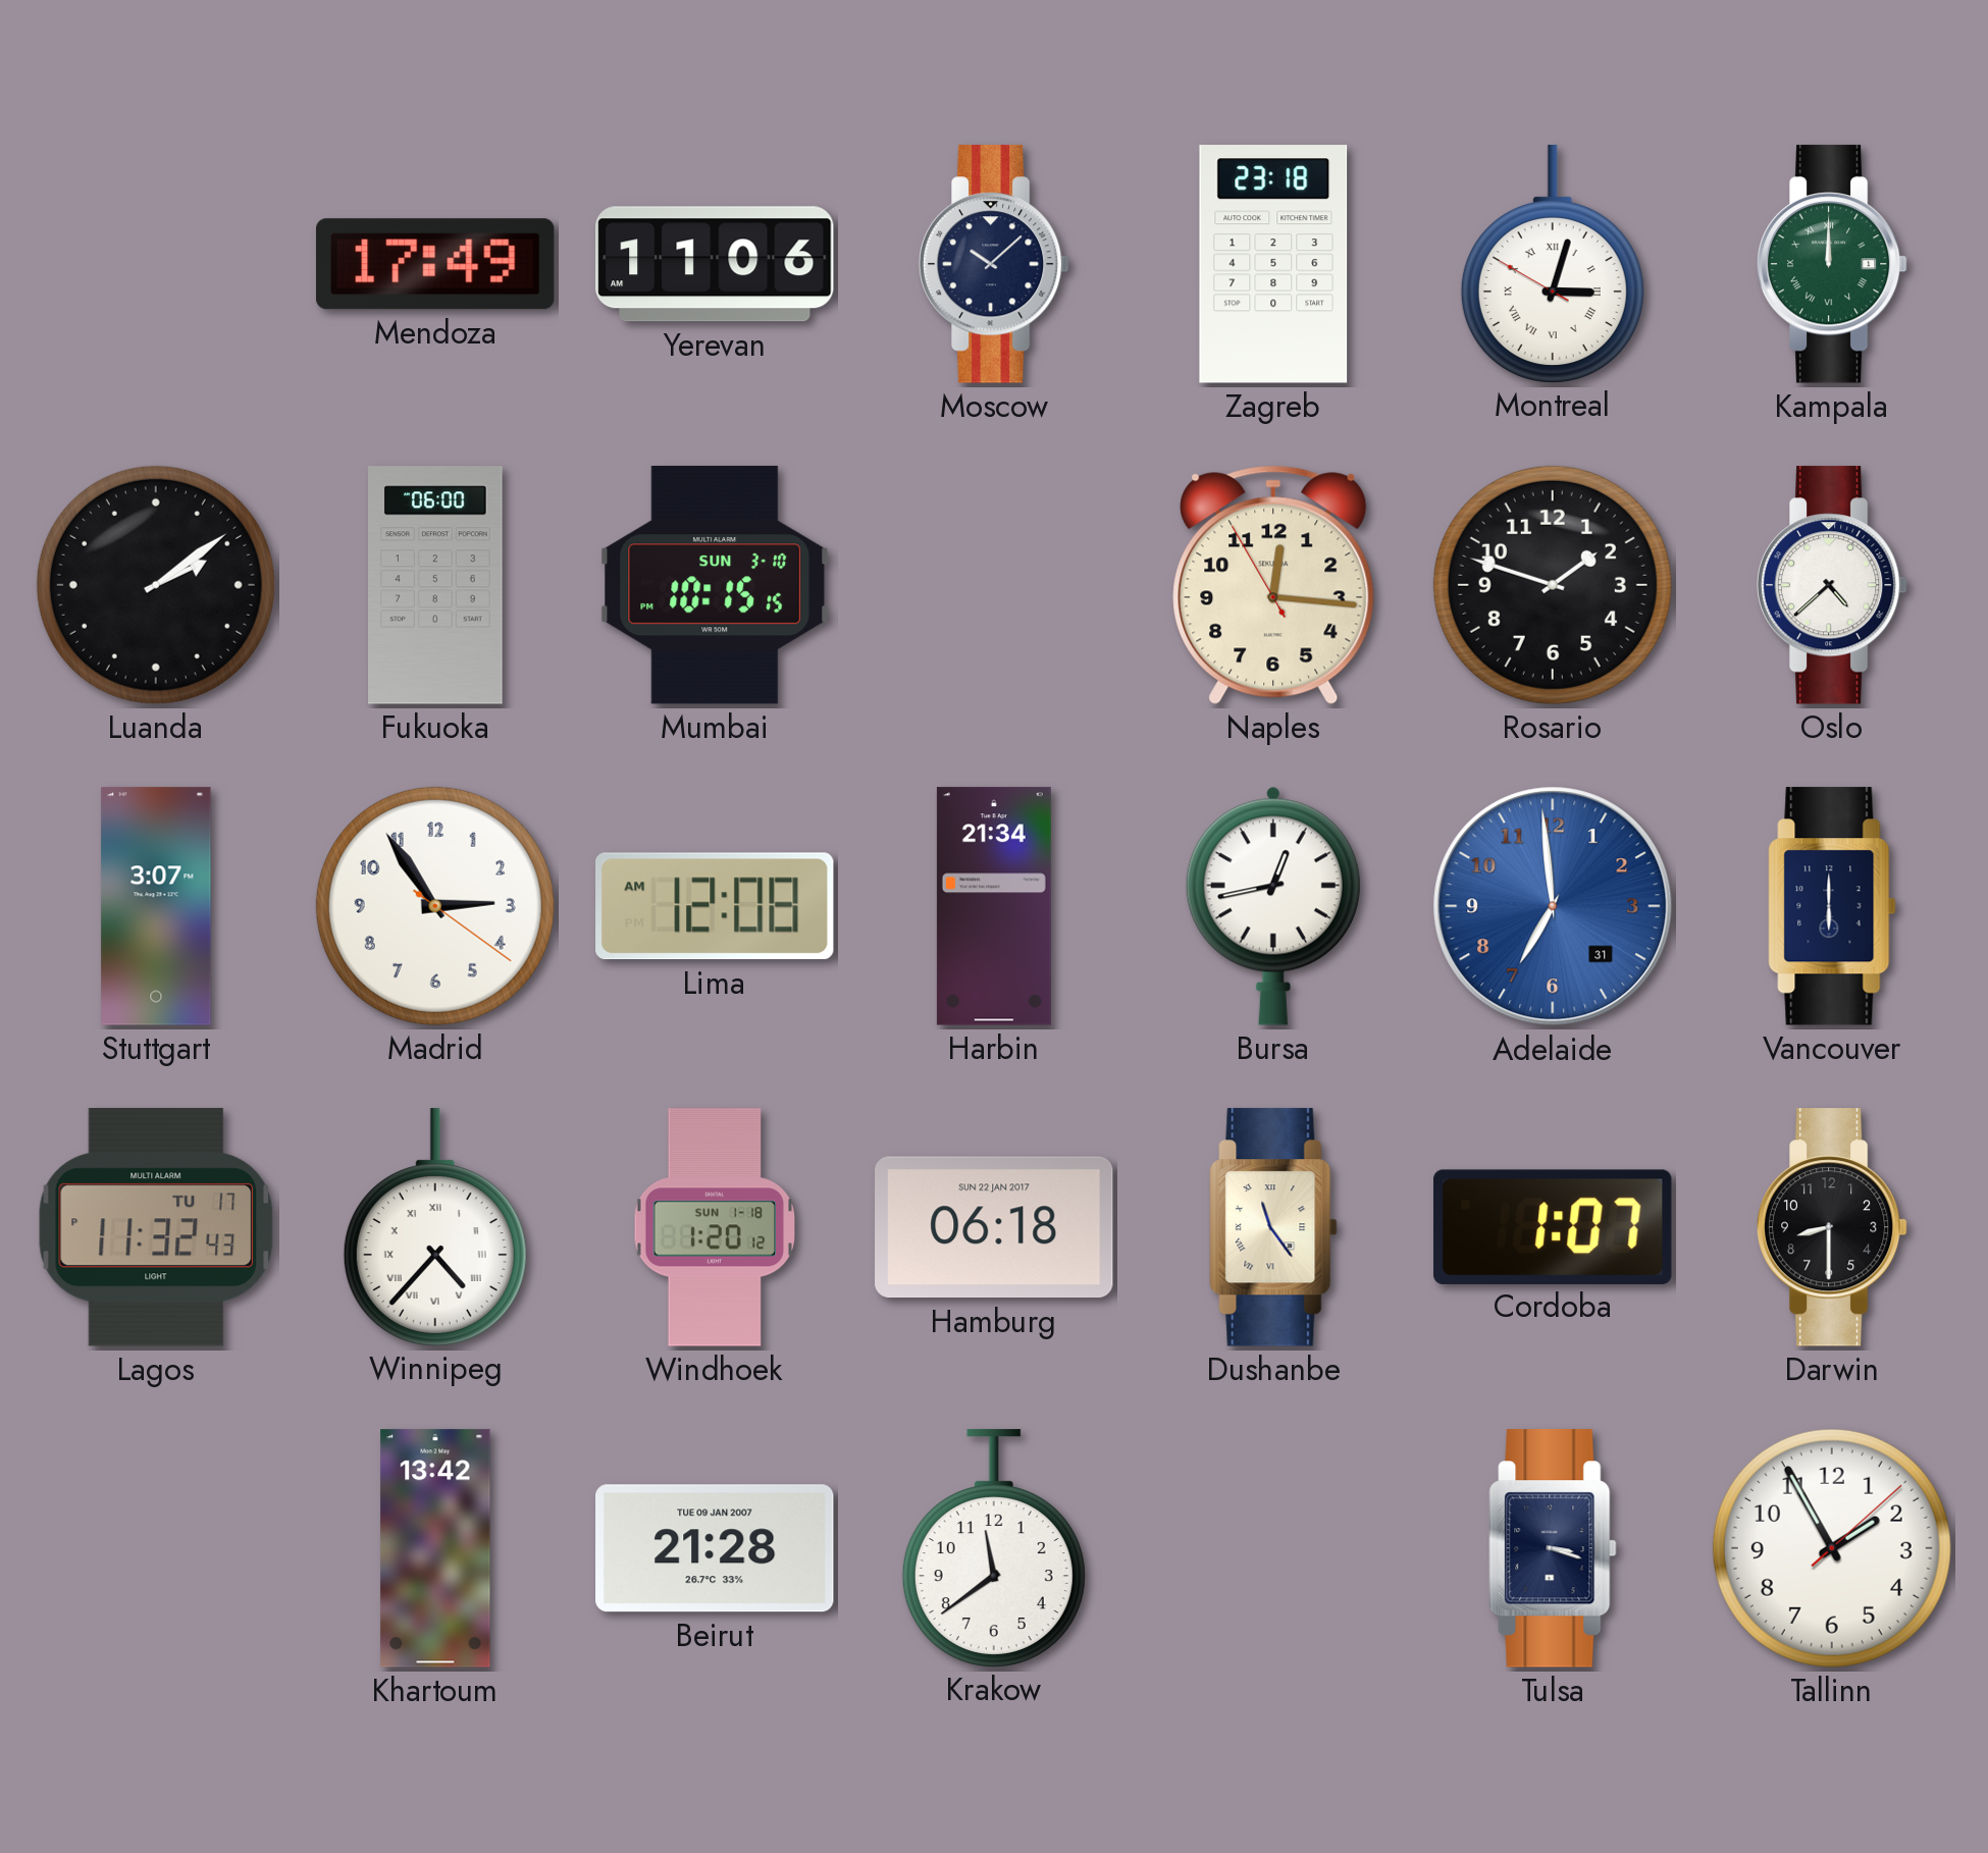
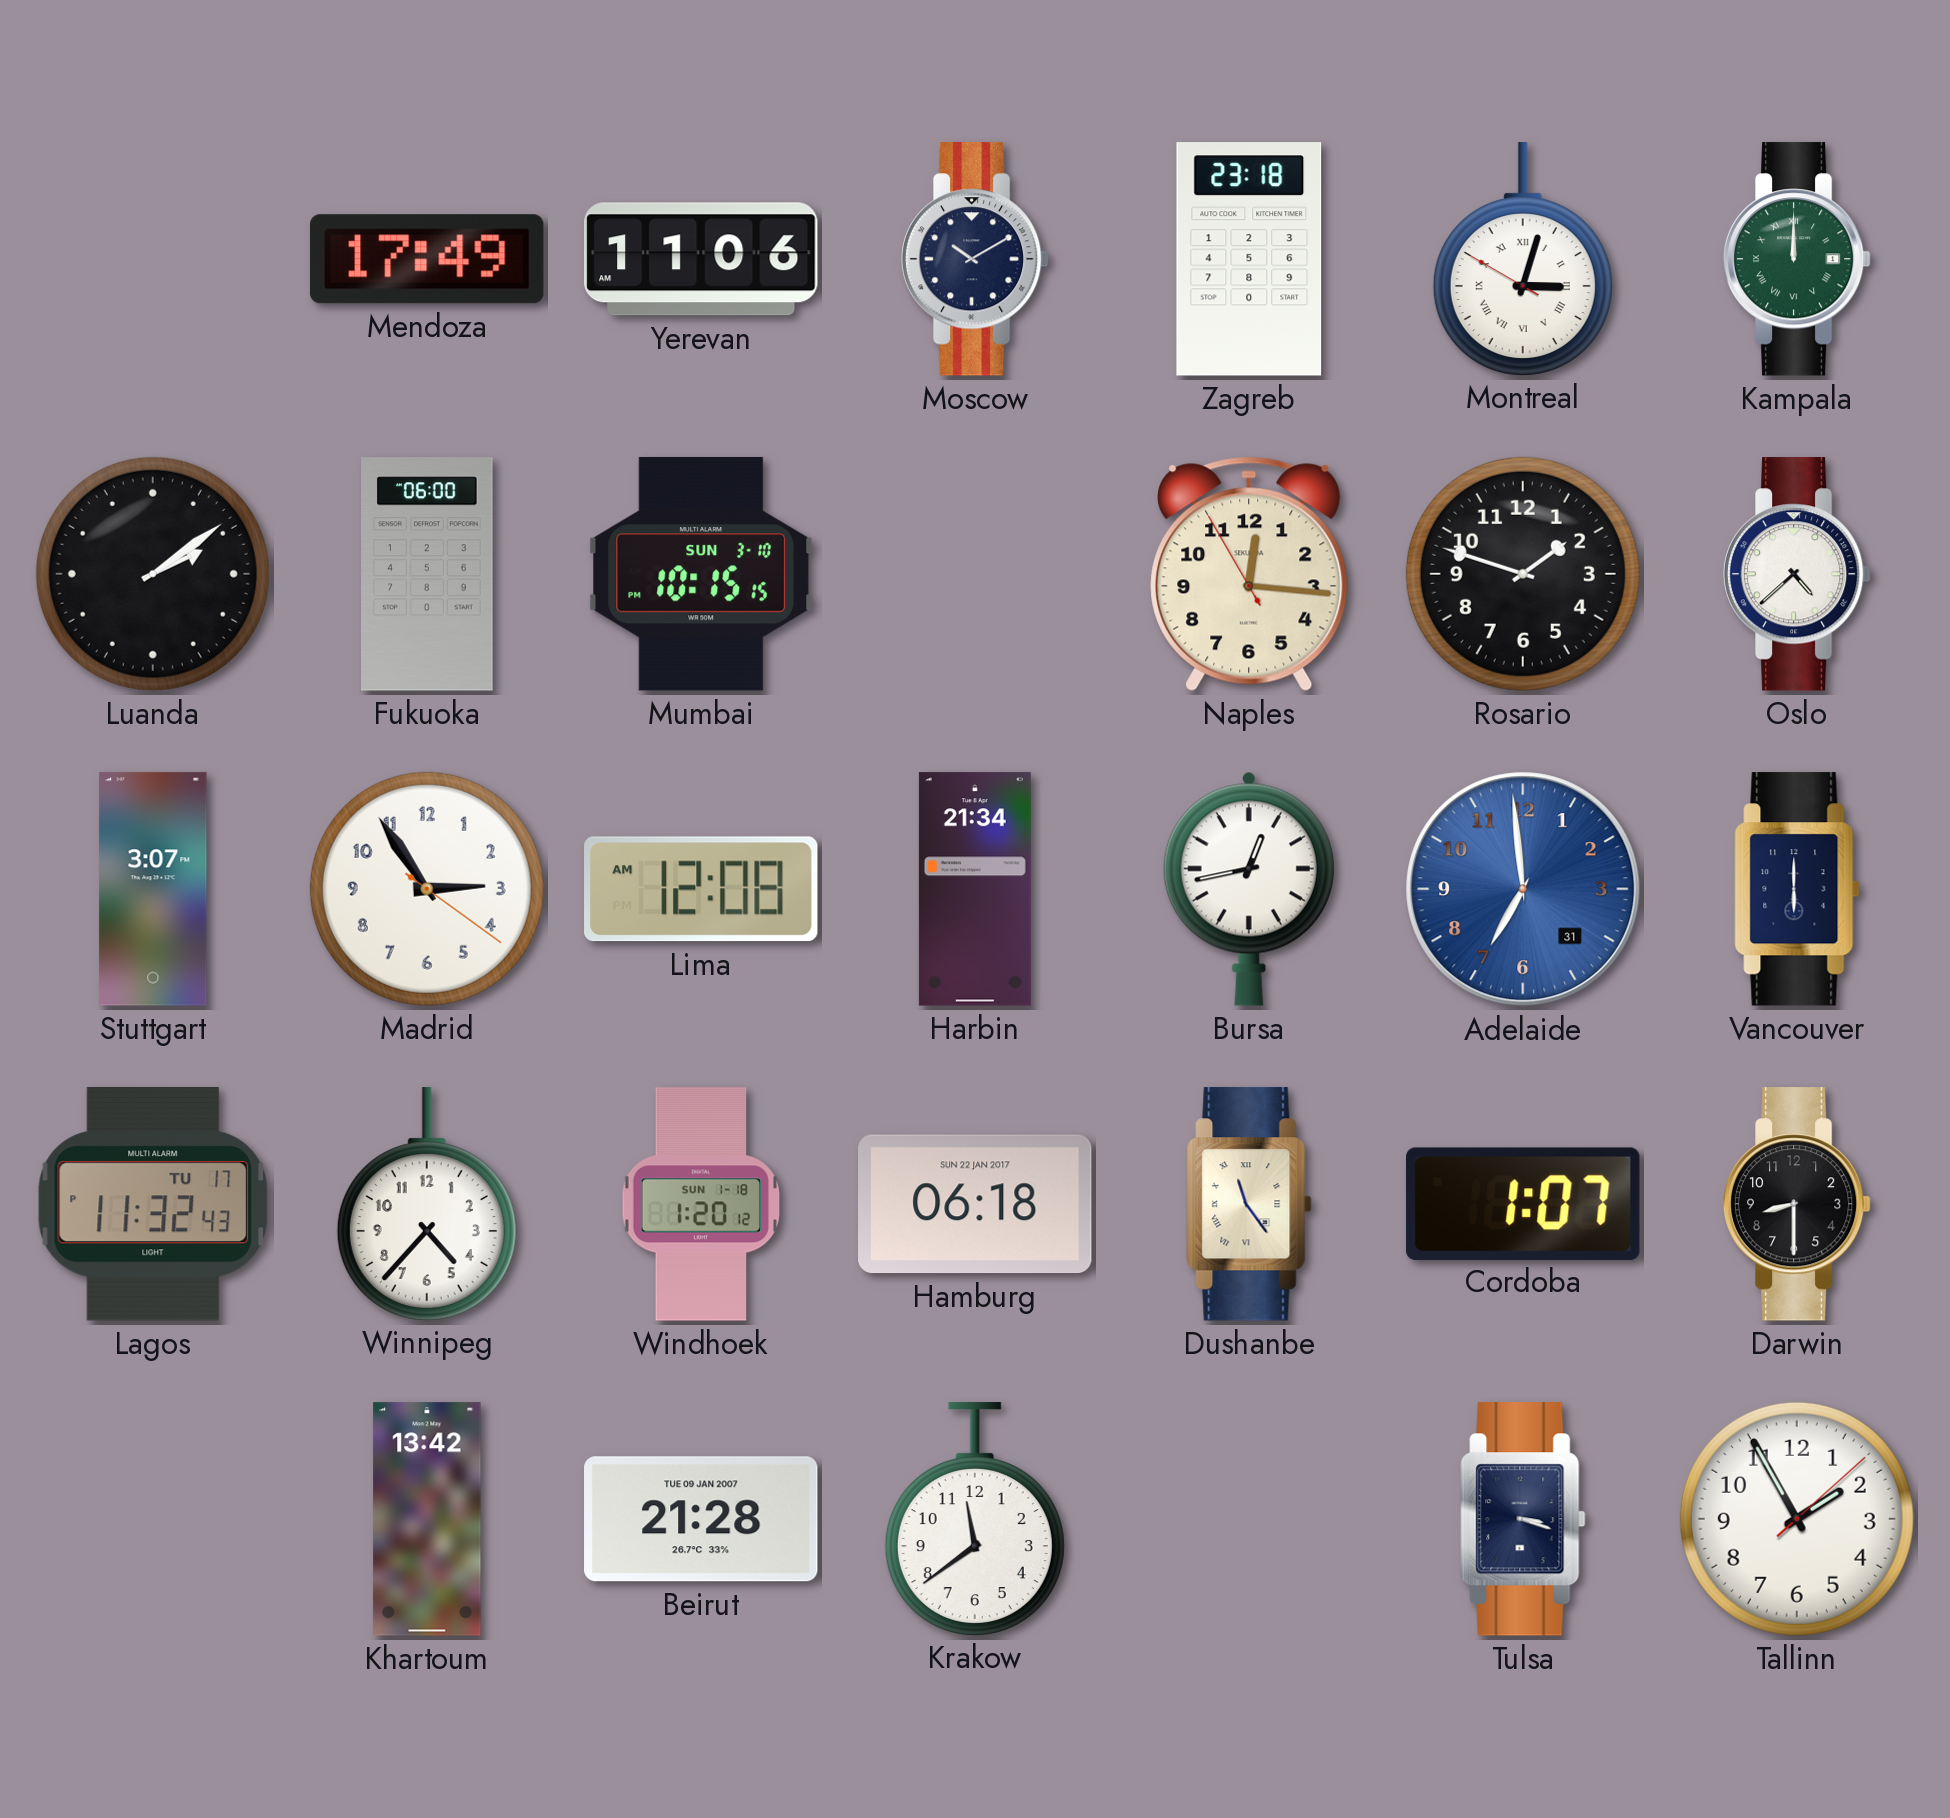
Moscow: 10:08 -> 10:10
Winnipeg numerals: Roman -> Arabic
